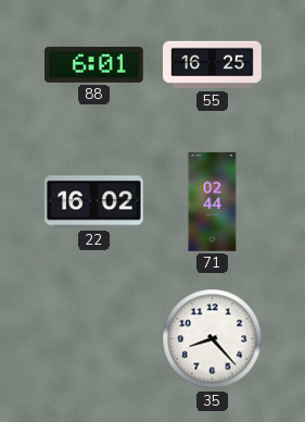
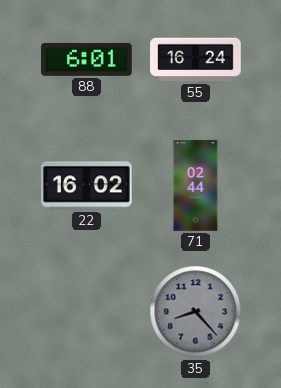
55: 16:25 -> 16:24
35 dial: white -> grey
